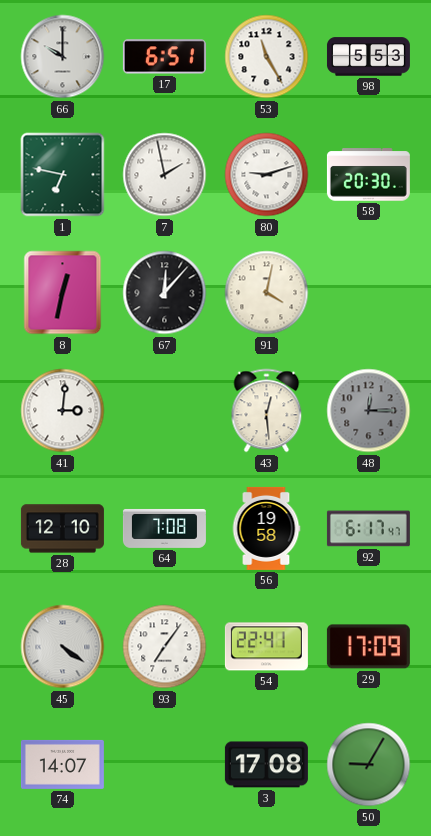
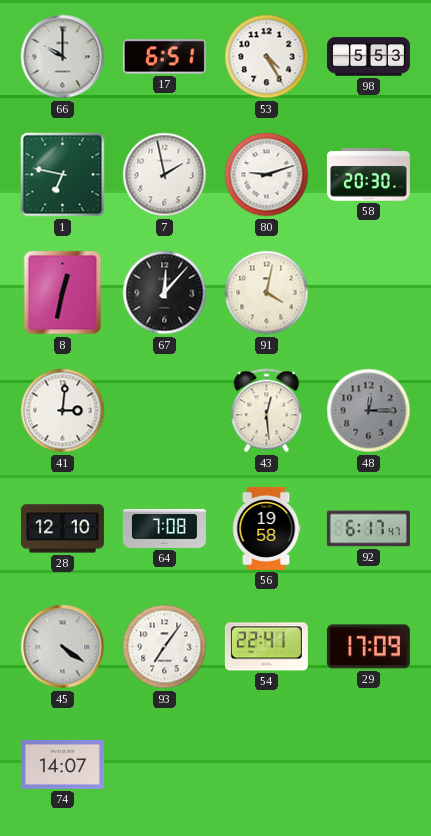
53: 11:25 -> 4:25
3: 17:08 -> none
50: 9:05 -> none
